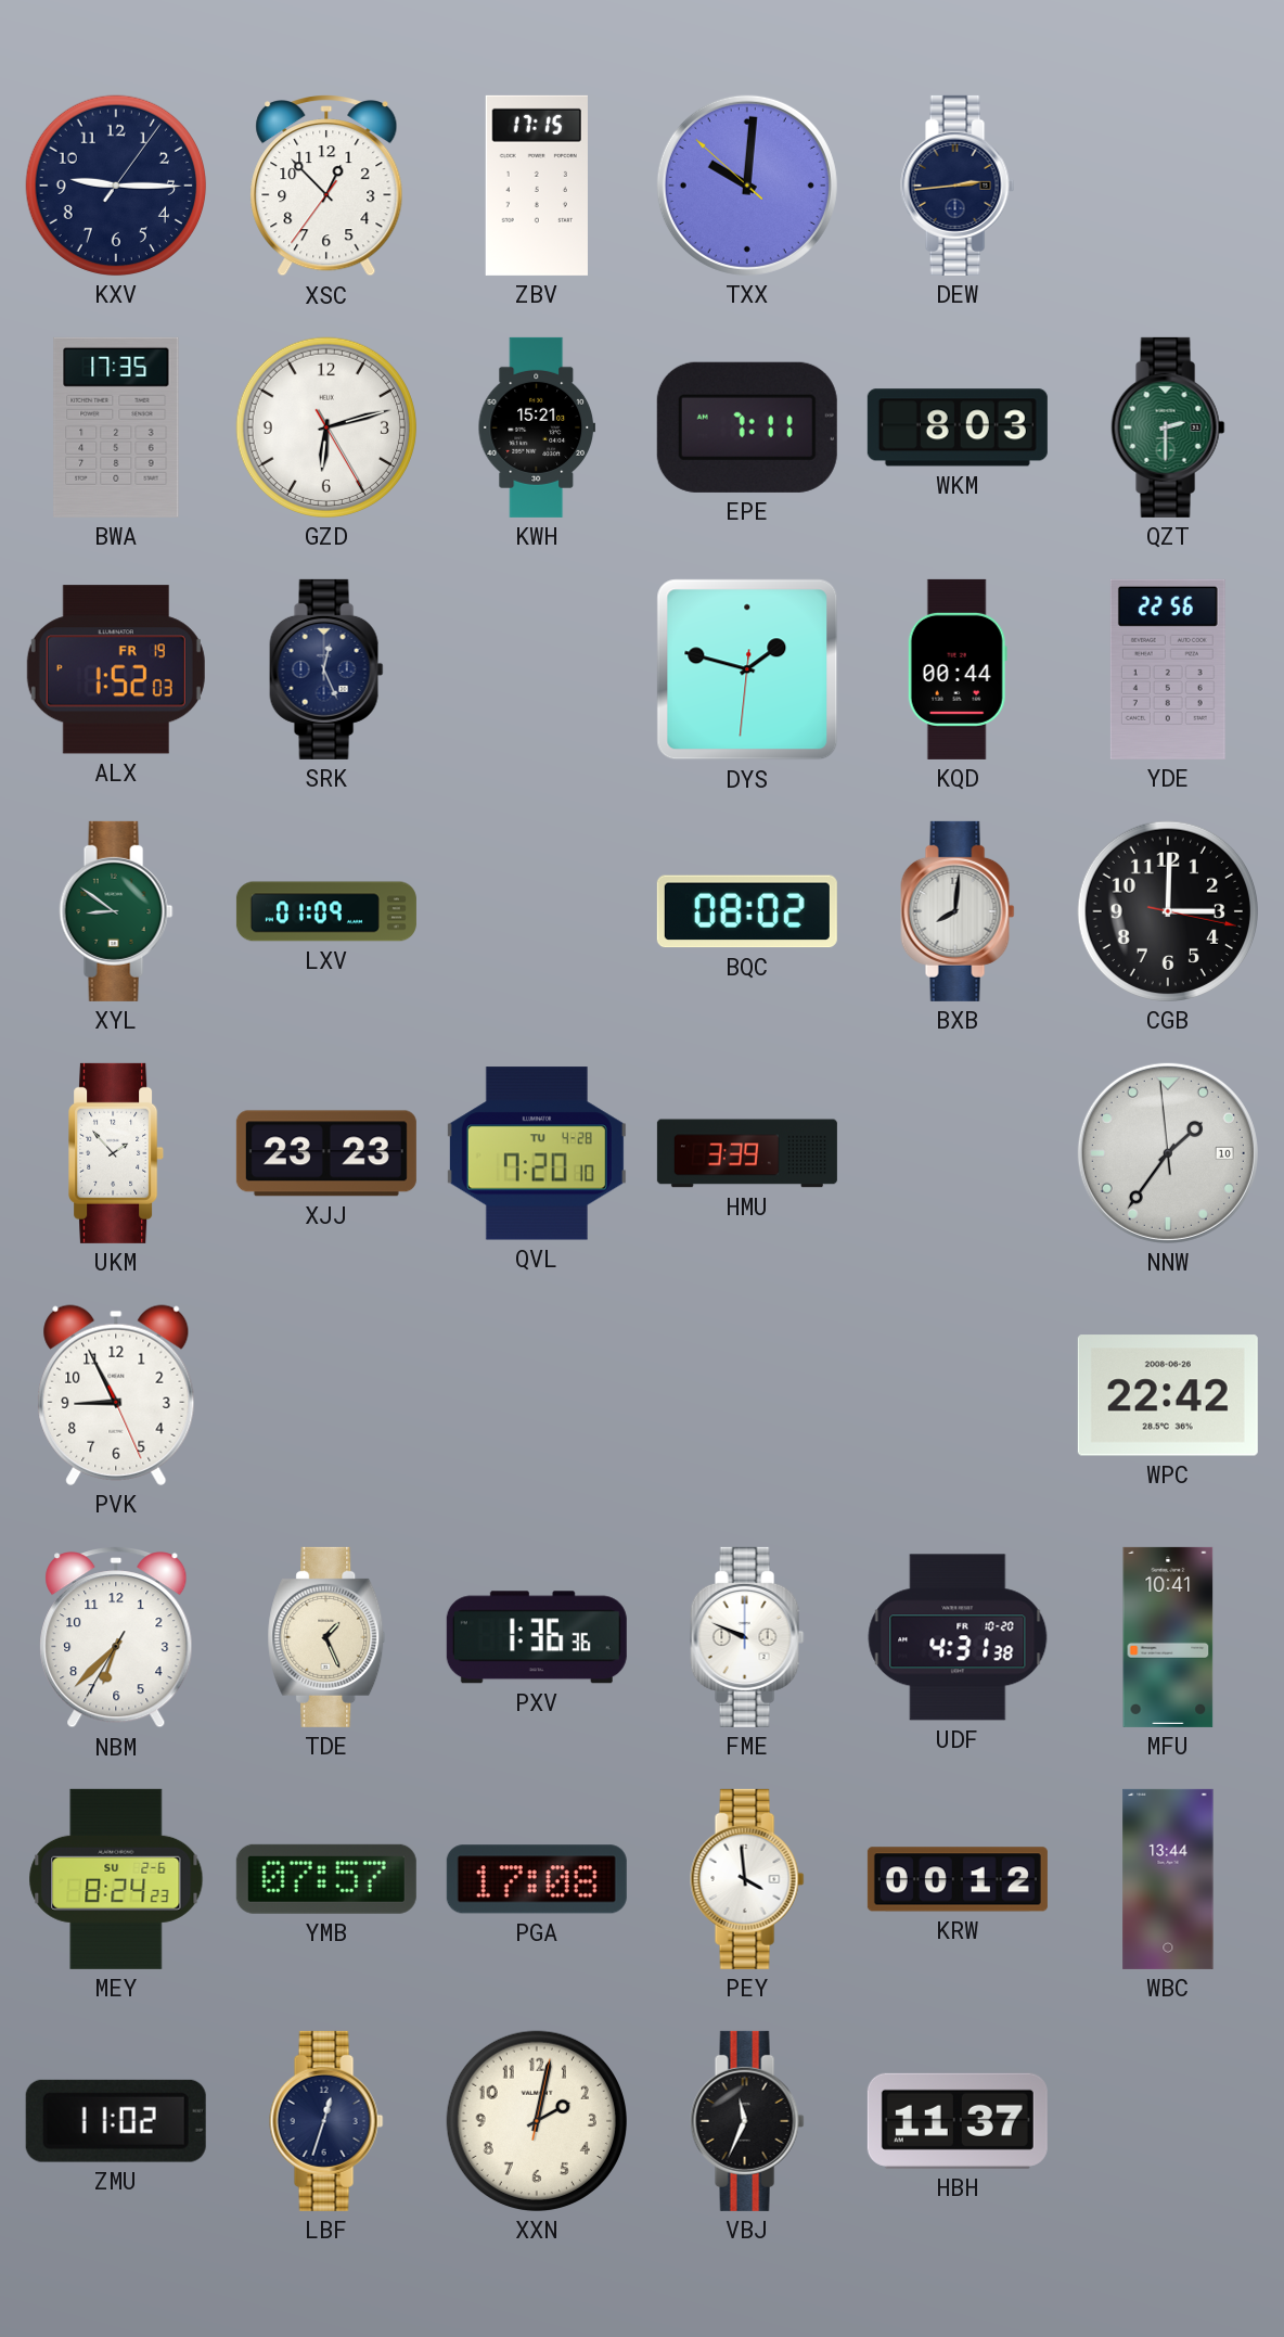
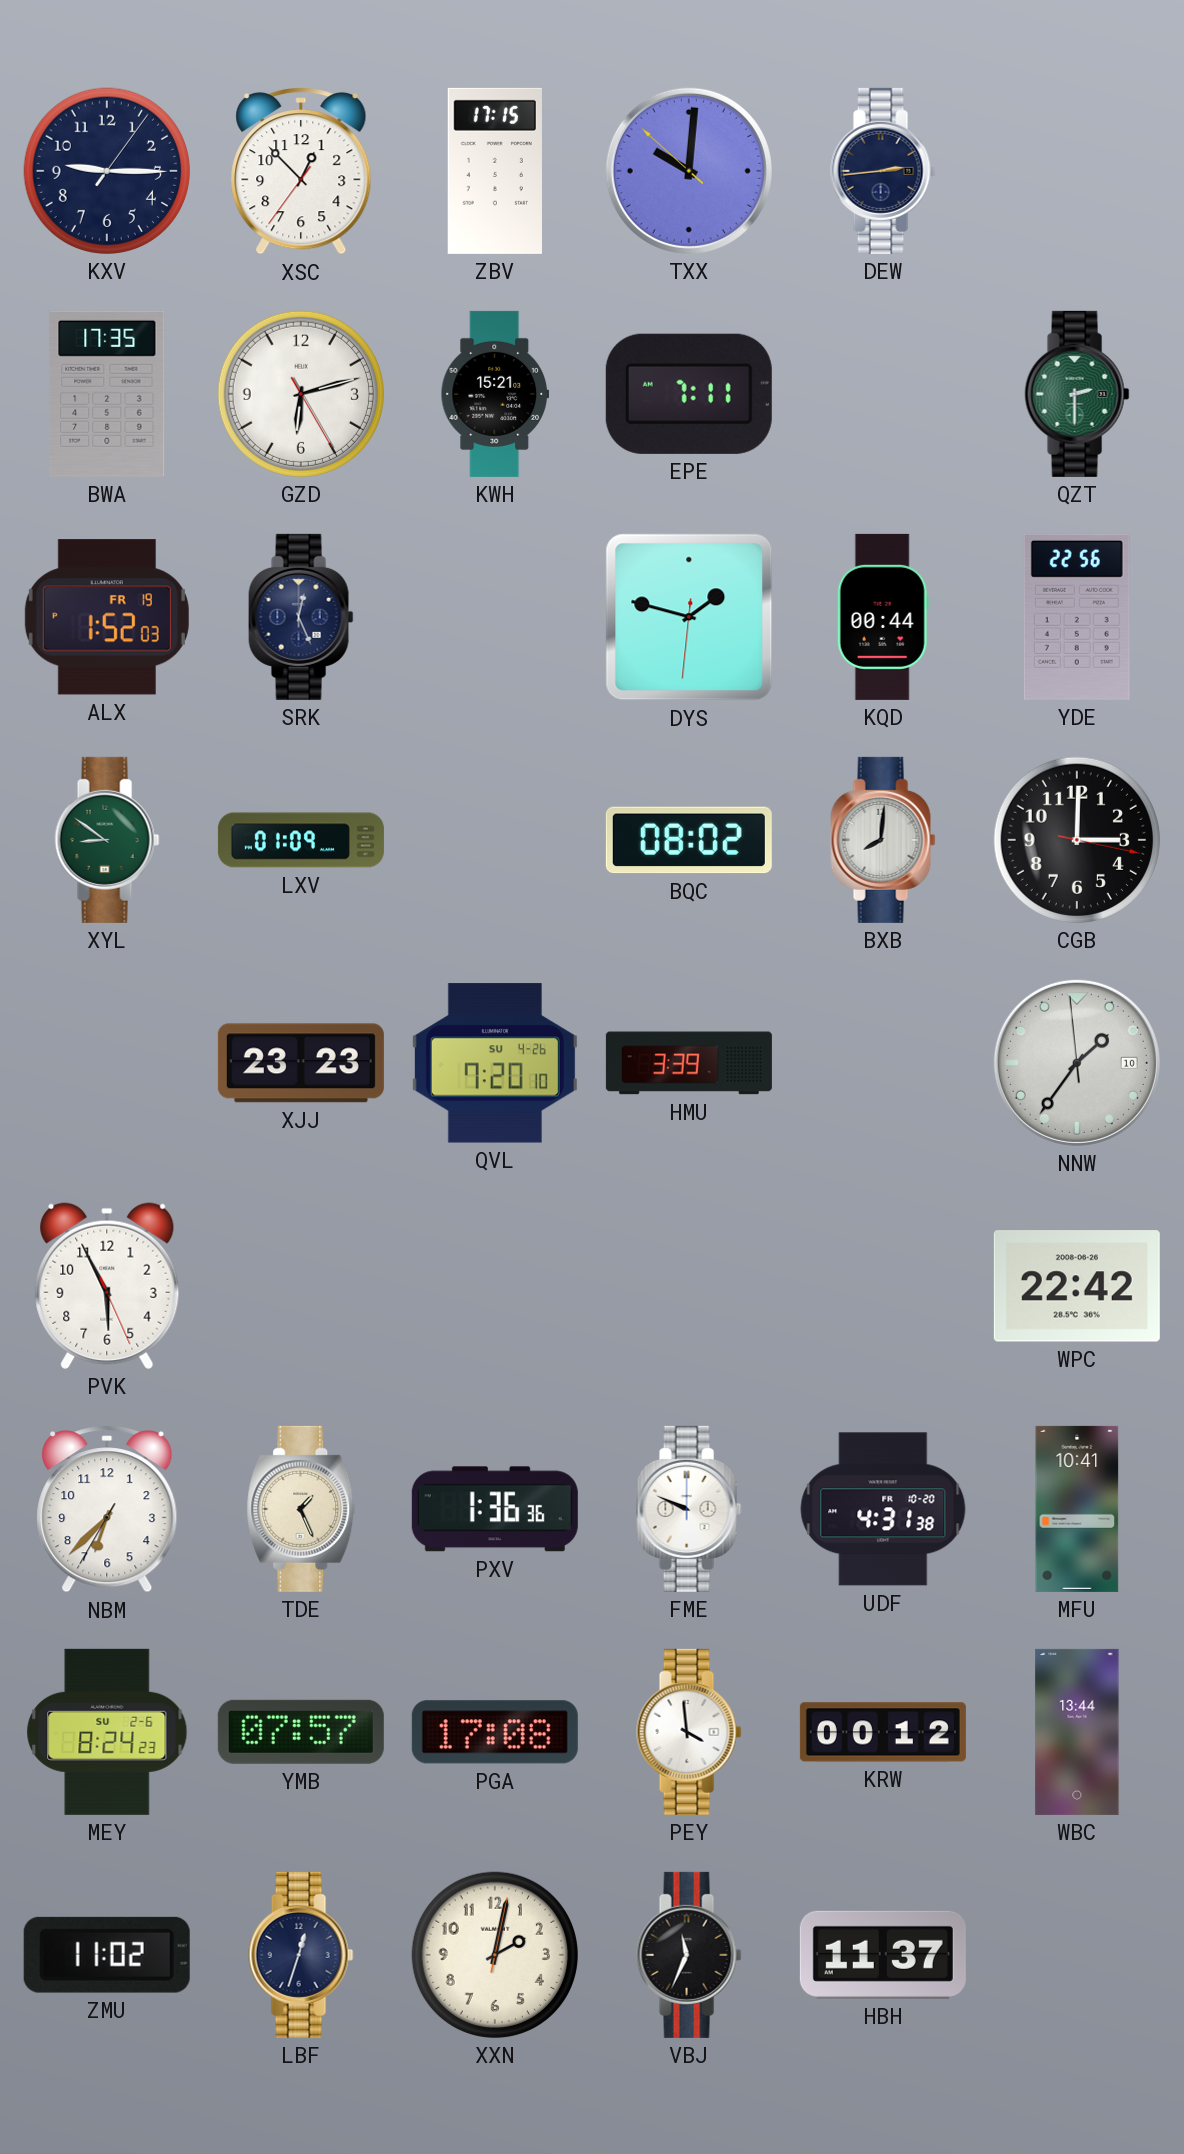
WKM: 8:03 -> none
UKM: 1:53 -> none
QVL date: TU 4-28 -> SU 4-26
PVK: 8:55 -> 5:55
